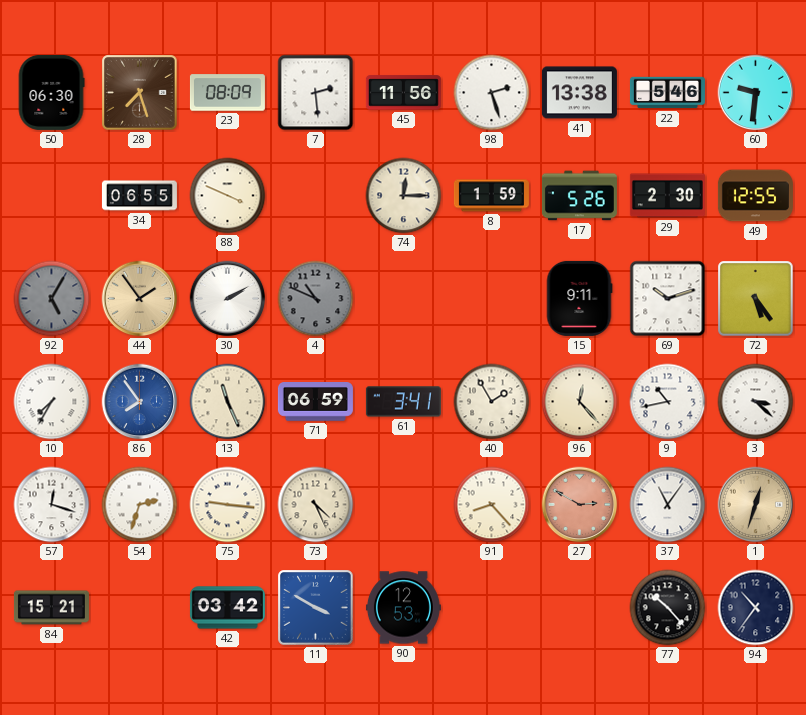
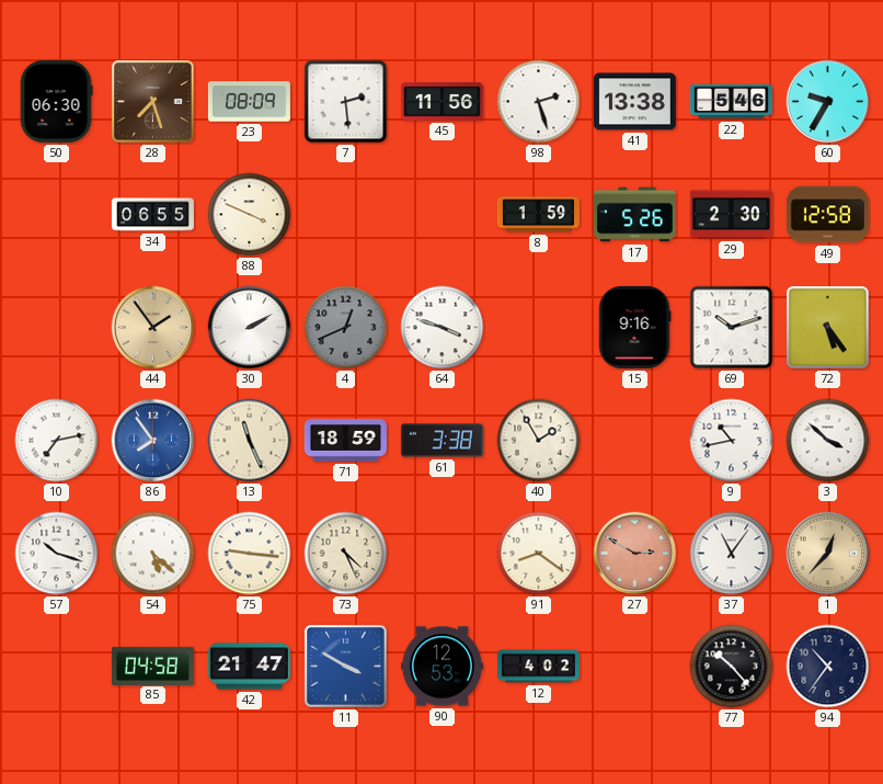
60: 9:31 -> 9:35
74: 12:15 -> none
49: 12:55 -> 12:58
92: 5:05 -> none
4: 10:49 -> 12:41
64: none -> 3:48
15: 9:11 -> 9:16
10: 7:35 -> 7:13
71: 06:59 -> 18:59
61: 3:41 -> 3:38
96: 12:23 -> none
3: 3:22 -> 3:52
57: 12:18 -> 10:18
54: 2:33 -> 5:22
91: 8:23 -> 8:21
1: 12:33 -> 12:37
84: 15:21 -> none
85: none -> 04:58
42: 03:42 -> 21:47
12: none -> 4:02
